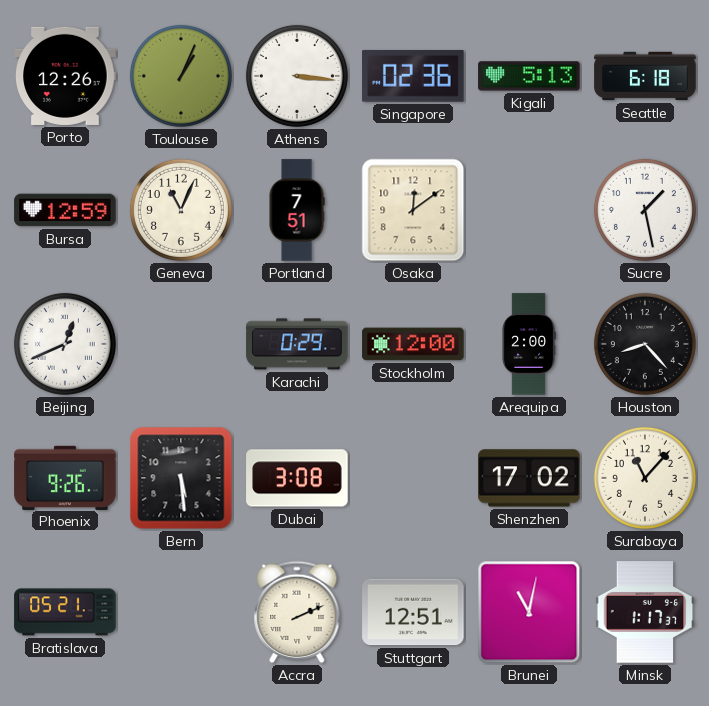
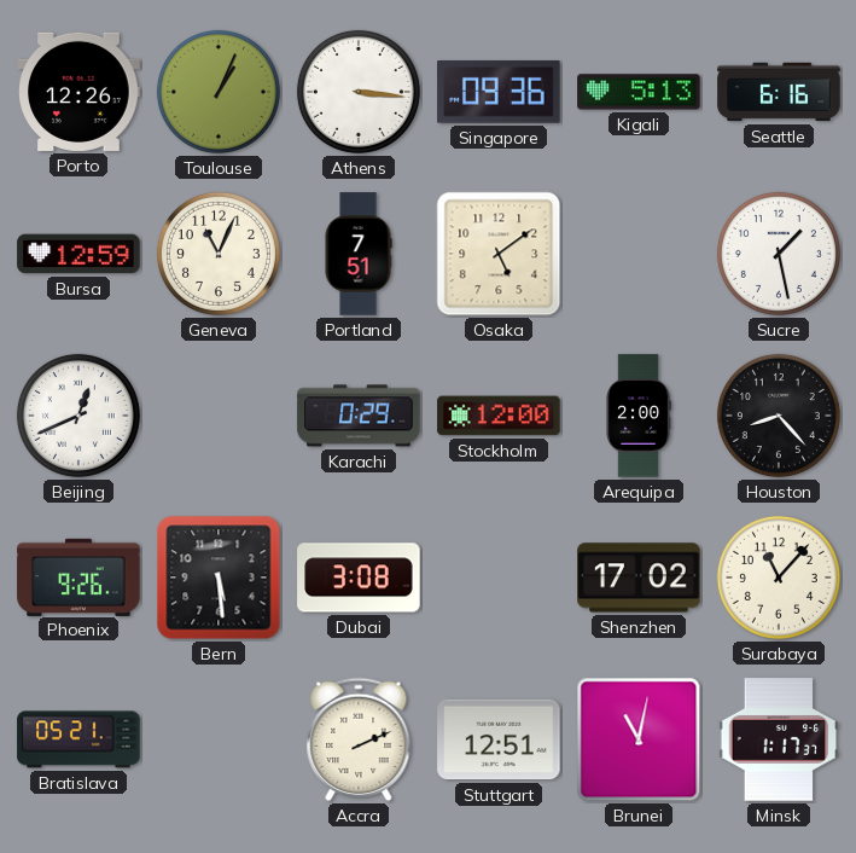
Singapore: 02:36 -> 09:36
Seattle: 6:18 -> 6:16
Osaka: 12:09 -> 5:09
